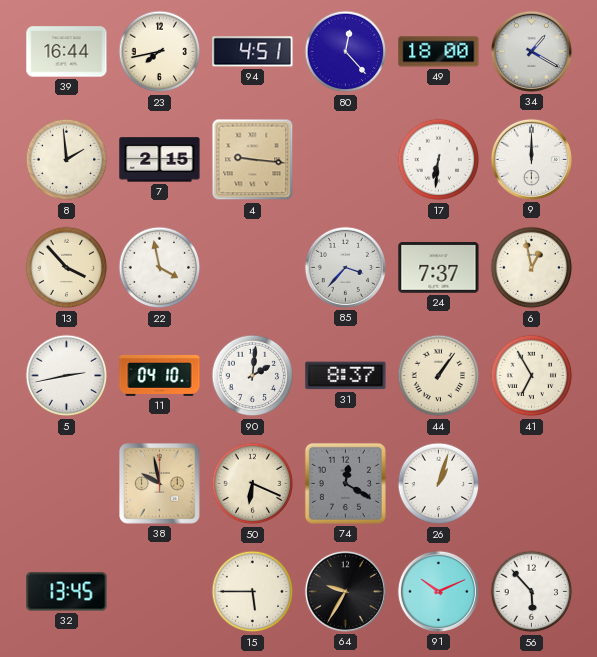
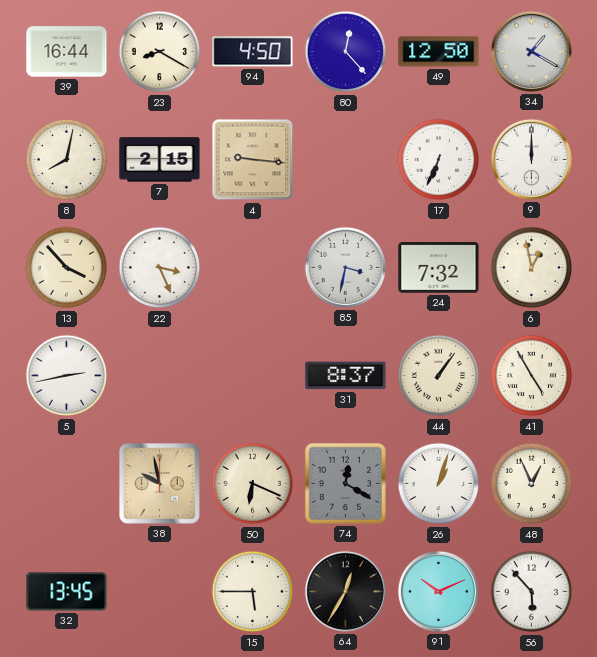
23: 7:43 -> 8:20
94: 4:51 -> 4:50
49: 18:00 -> 12:50
8: 1:59 -> 8:02
17: 6:31 -> 6:34
22: 3:58 -> 3:26
85: 3:37 -> 3:32
24: 7:37 -> 7:32
11: 04:10 -> none
90: 2:01 -> none
41: 6:55 -> 4:55
48: none -> 12:56
64: 9:35 -> 12:35
